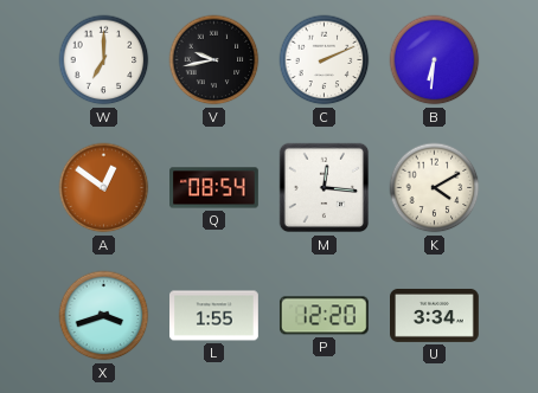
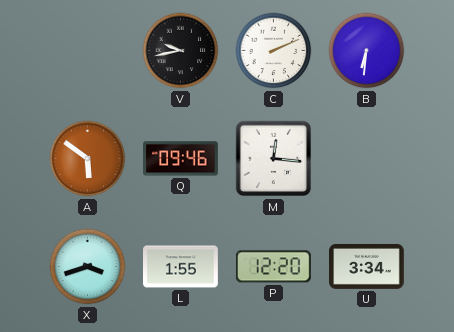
W: 7:00 -> none
A: 12:51 -> 5:51
Q: 08:54 -> 09:46
K: 4:10 -> none
